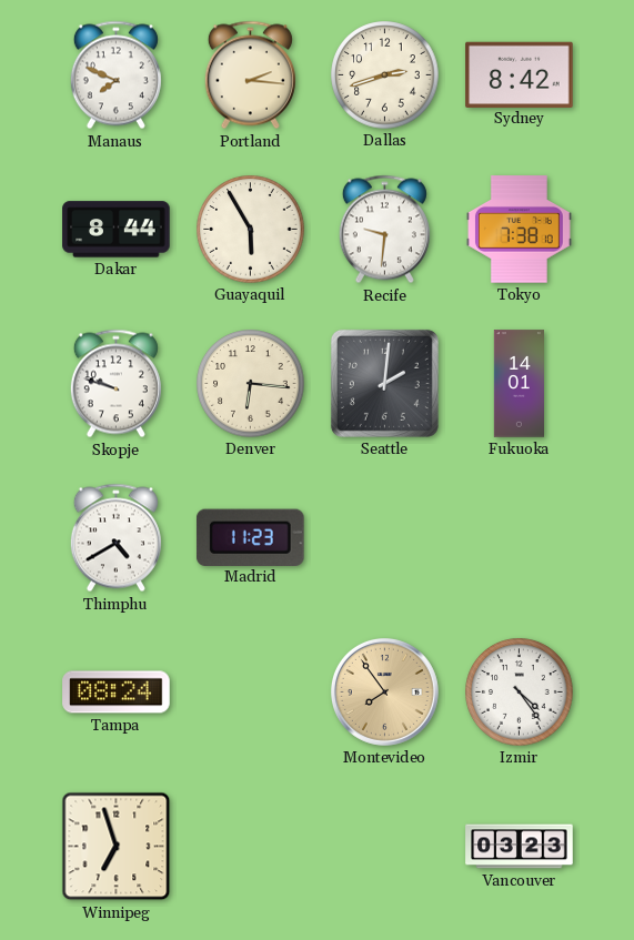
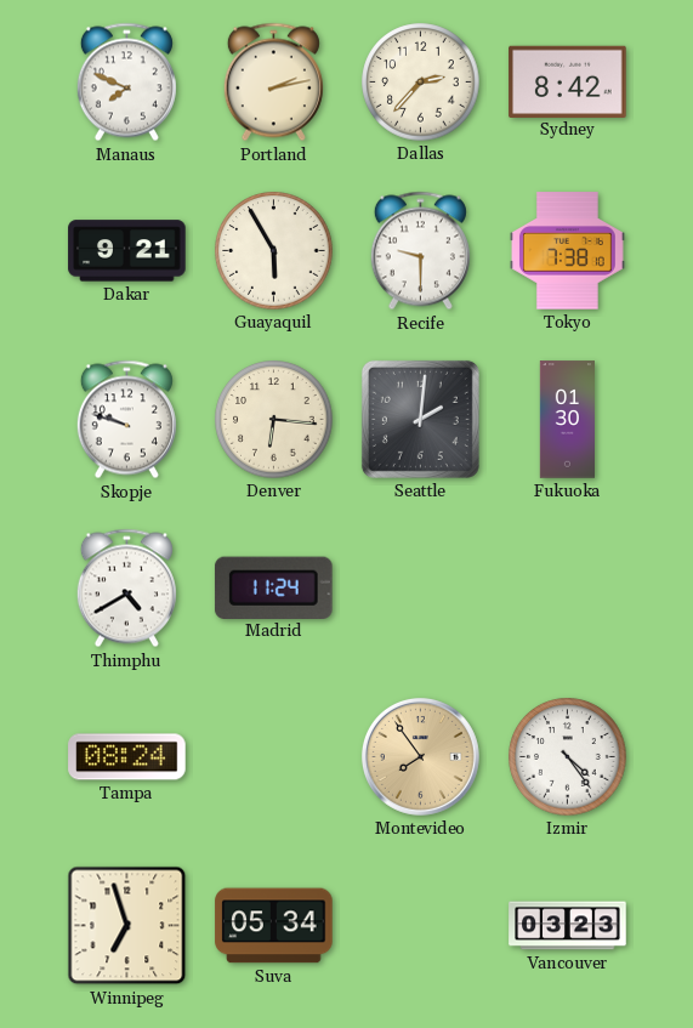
Portland: 2:16 -> 2:13
Dallas: 2:42 -> 2:37
Dakar: 8:44 -> 9:21
Recife: 9:31 -> 9:30
Fukuoka: 14:01 -> 01:30
Madrid: 11:23 -> 11:24
Suva: none -> 05:34
